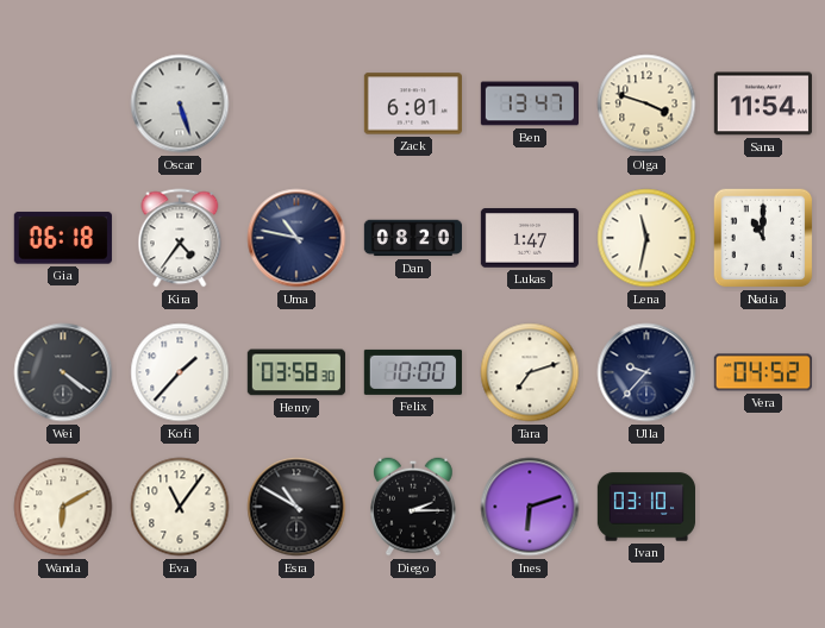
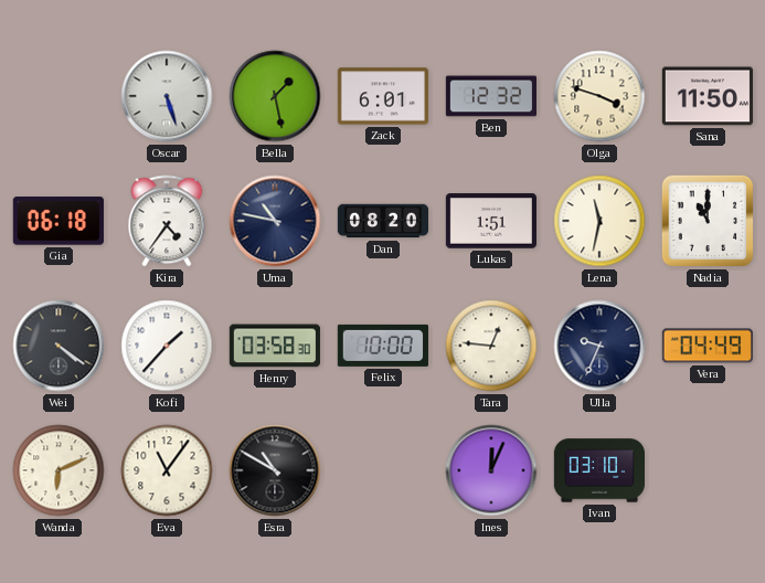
Bella: none -> 1:28
Ben: 13:47 -> 12:32
Sana: 11:54 -> 11:50
Lukas: 1:47 -> 1:51
Tara: 7:12 -> 12:46
Ulla: 9:37 -> 9:34
Vera: 04:52 -> 04:49
Wanda: 6:10 -> 6:11
Diego: 2:15 -> none
Ines: 6:12 -> 12:04
